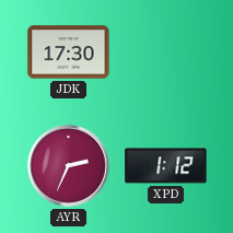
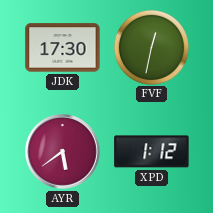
FVF: none -> 12:32
AYR: 2:34 -> 5:39
